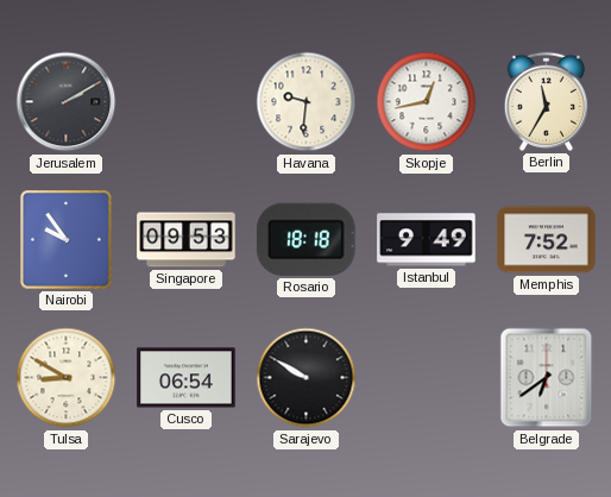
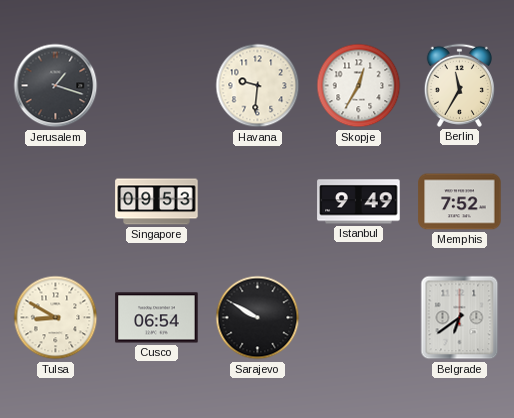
Jerusalem: 2:10 -> 1:18
Skopje: 12:43 -> 12:35
Nairobi: 9:54 -> none
Rosario: 18:18 -> none
